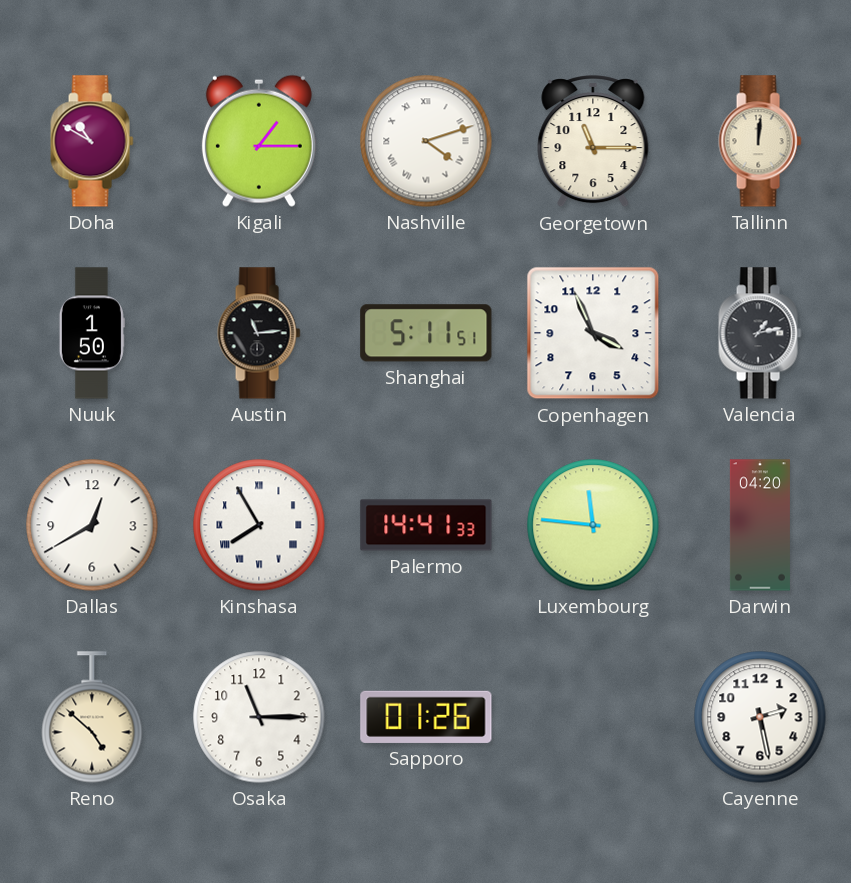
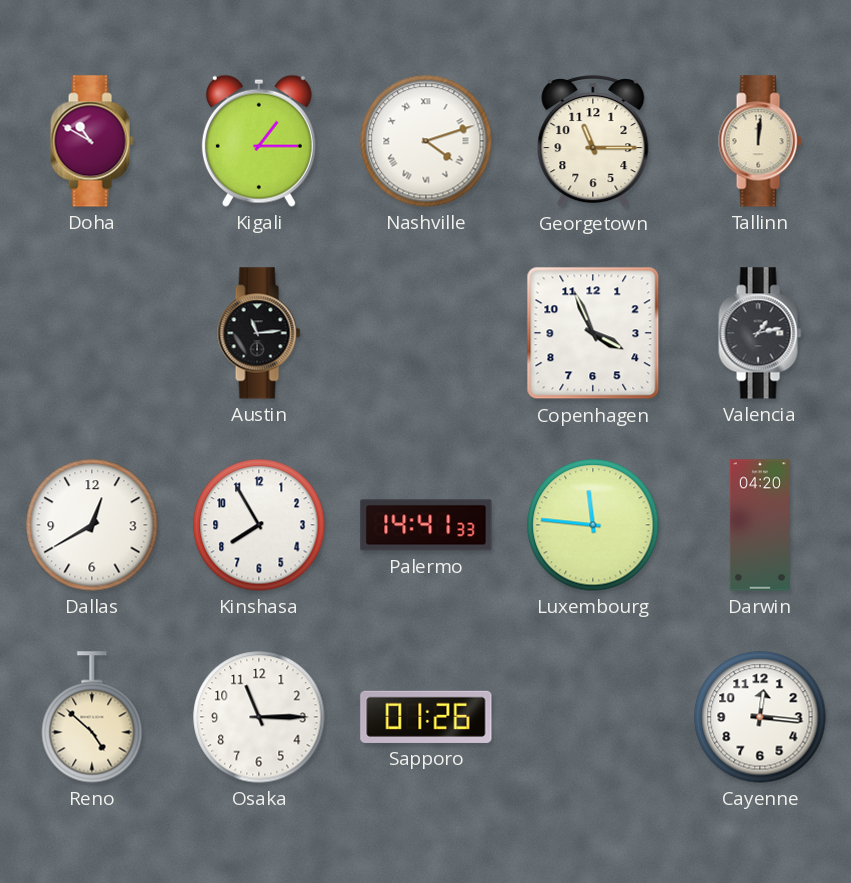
Nuuk: 1:50 -> none
Shanghai: 5:11 -> none
Kinshasa numerals: Roman -> Arabic
Cayenne: 2:28 -> 12:16
